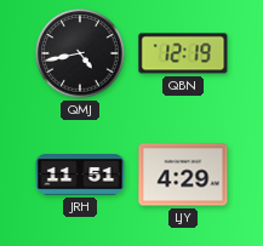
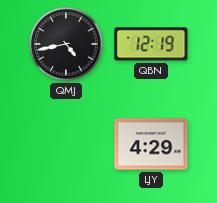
JRH: 11:51 -> none
